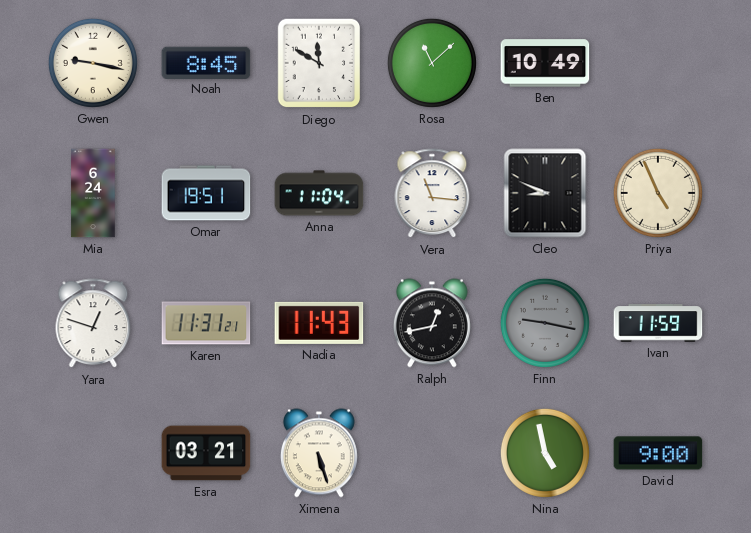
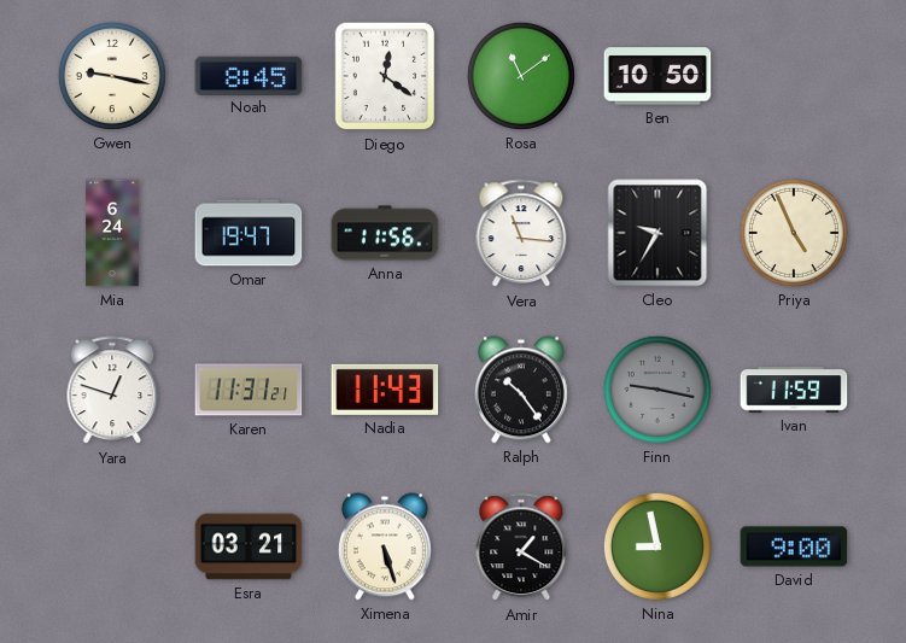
Diego: 11:50 -> 12:21
Rosa: 11:08 -> 11:09
Ben: 10:49 -> 10:50
Omar: 19:51 -> 19:47
Anna: 11:04 -> 11:56
Cleo: 8:49 -> 9:35
Ralph: 12:43 -> 10:24
Amir: none -> 1:20
Nina: 4:58 -> 8:58
